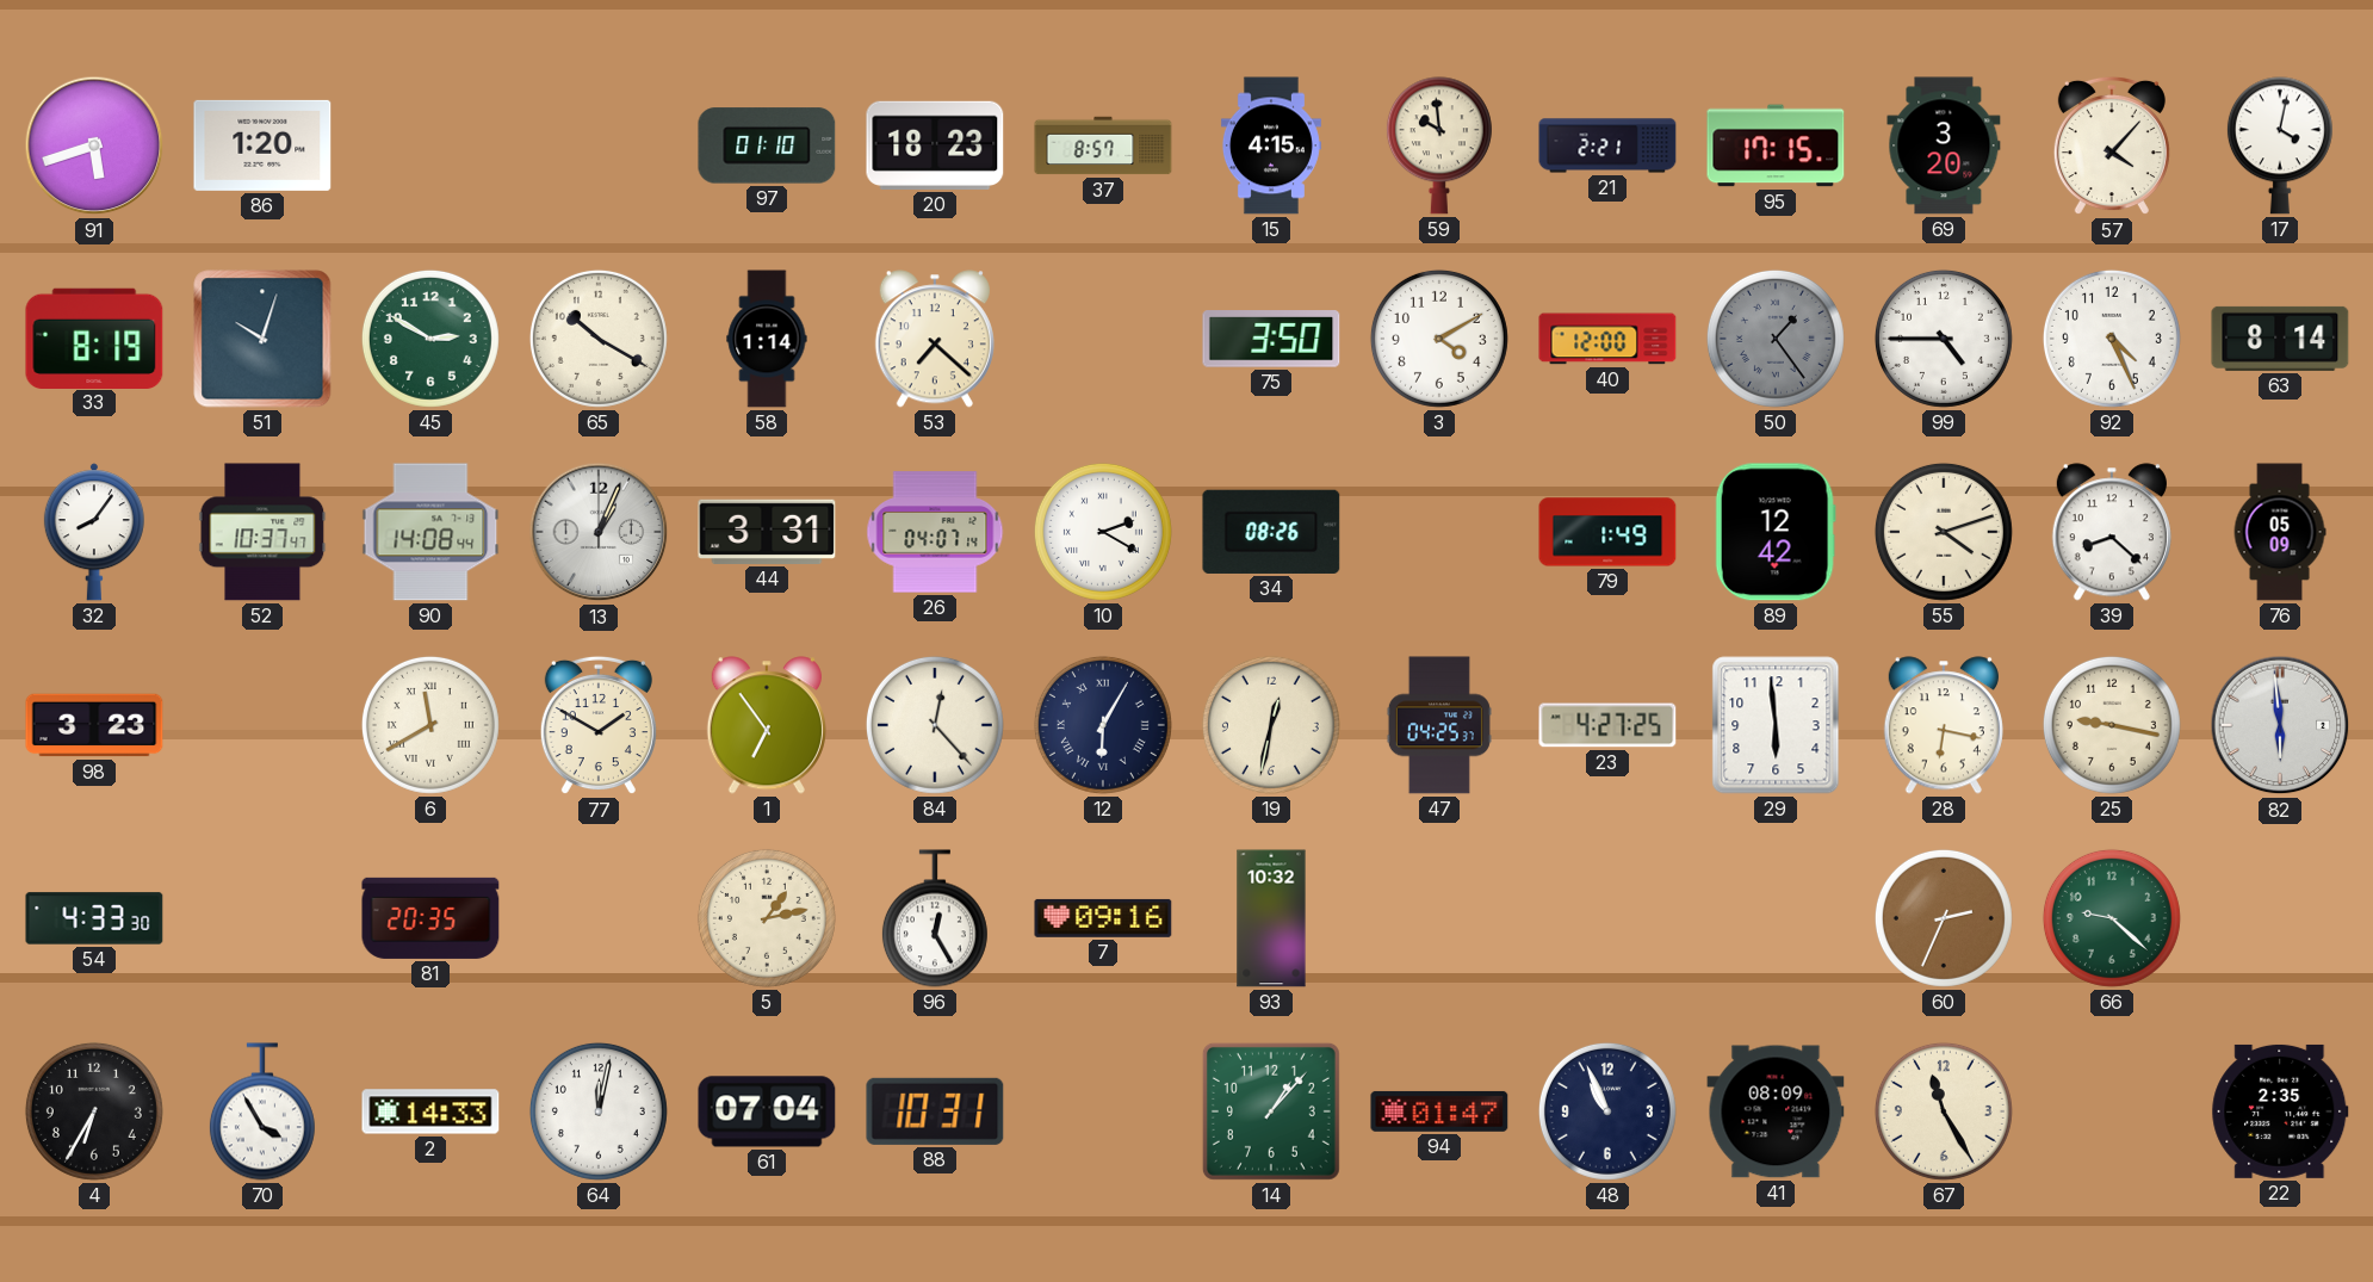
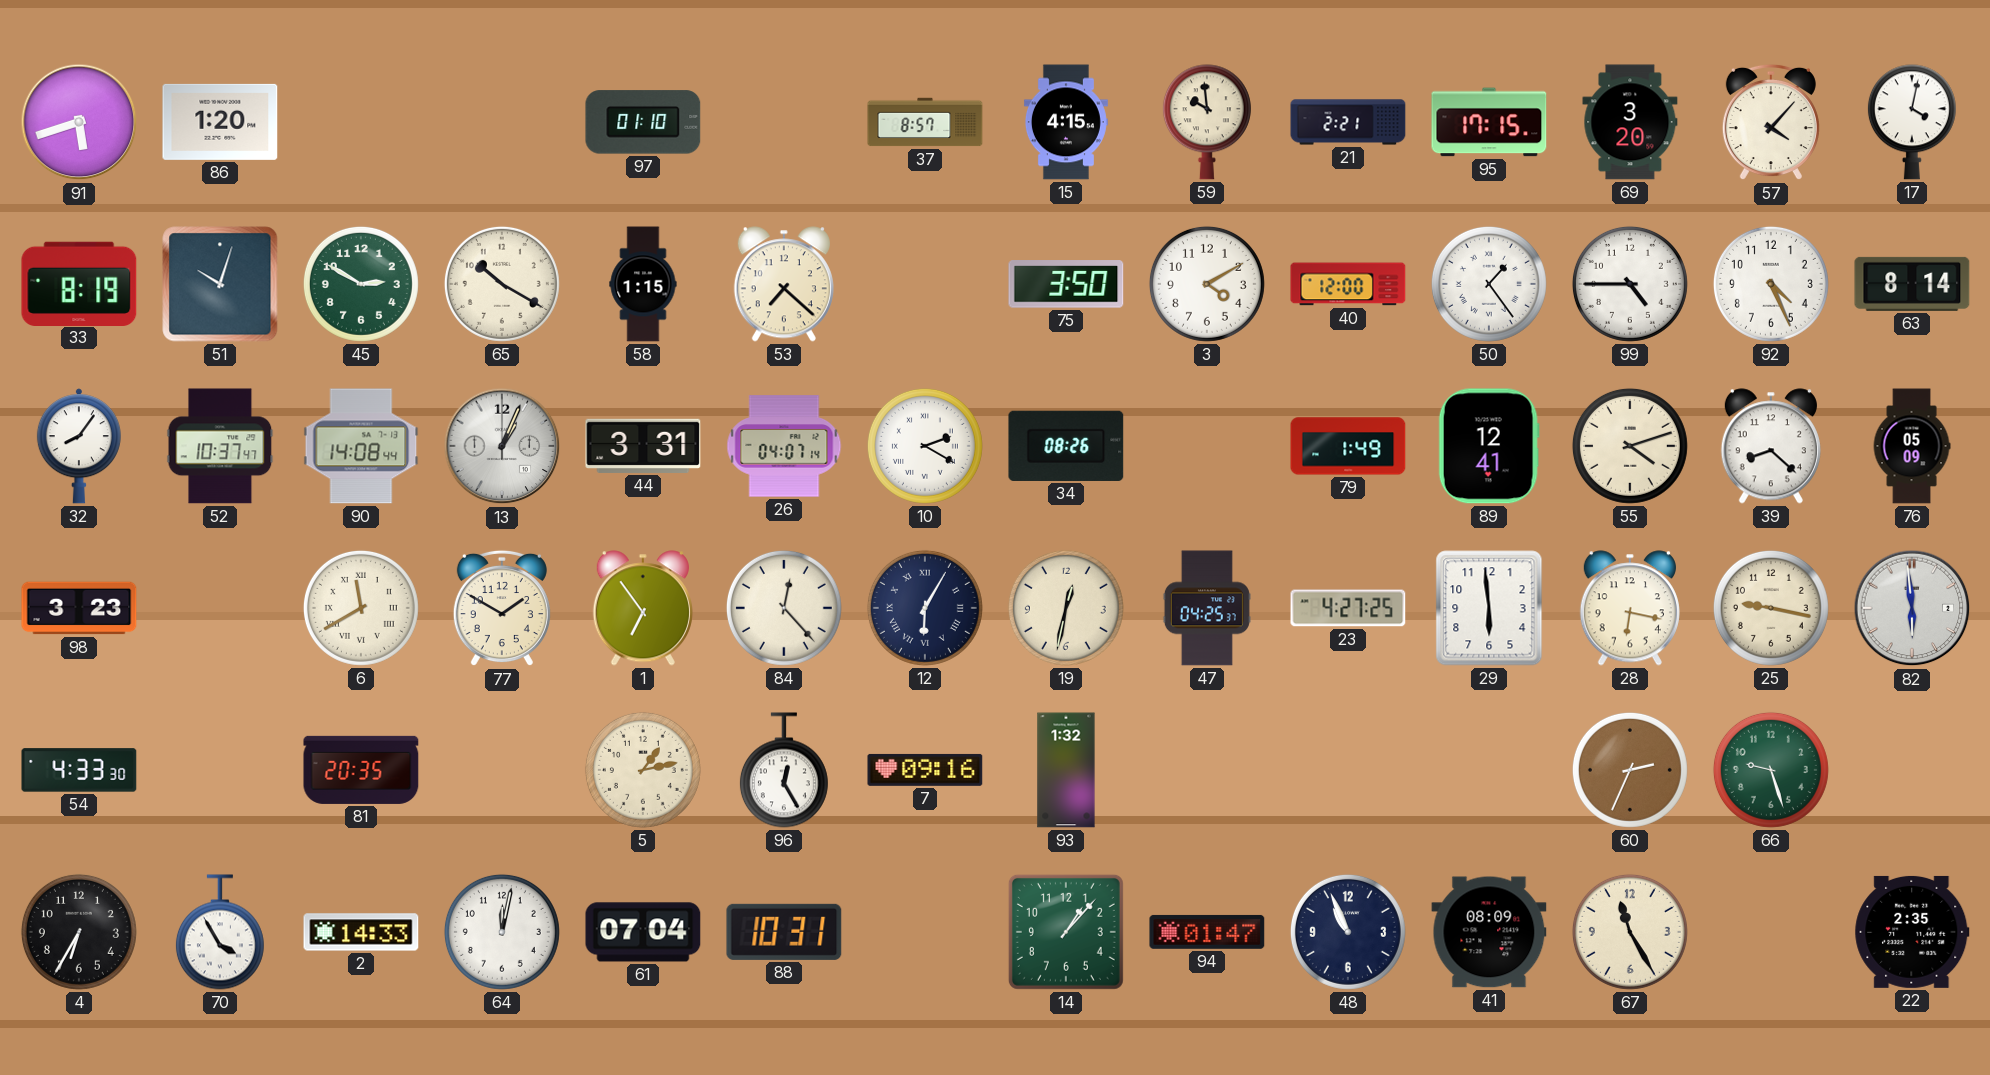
20: 18:23 -> none
58: 1:14 -> 1:15
50 dial: grey -> white
89: 12:42 -> 12:41
93: 10:32 -> 1:32
66: 9:22 -> 9:27
